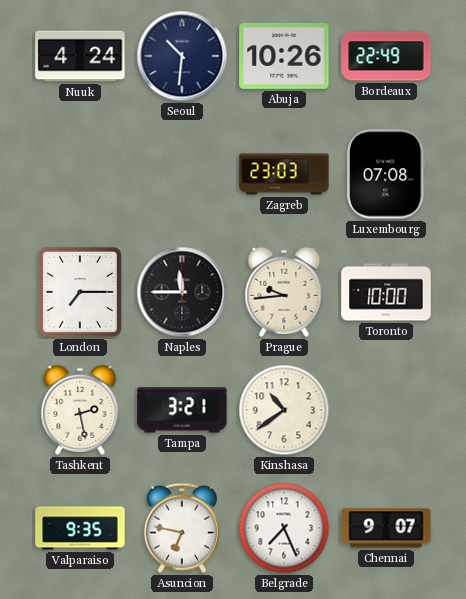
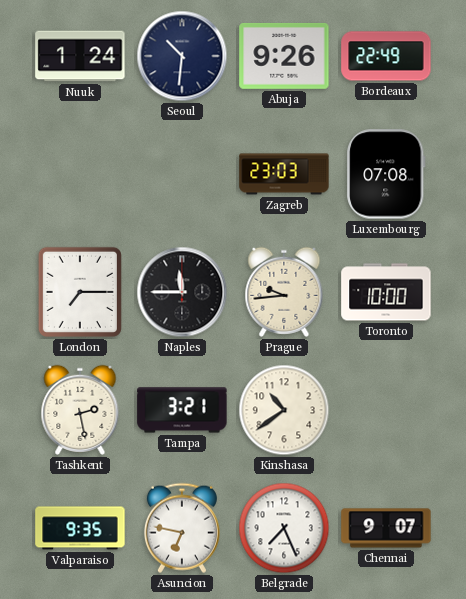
Nuuk: 4:24 -> 1:24
Abuja: 10:26 -> 9:26
